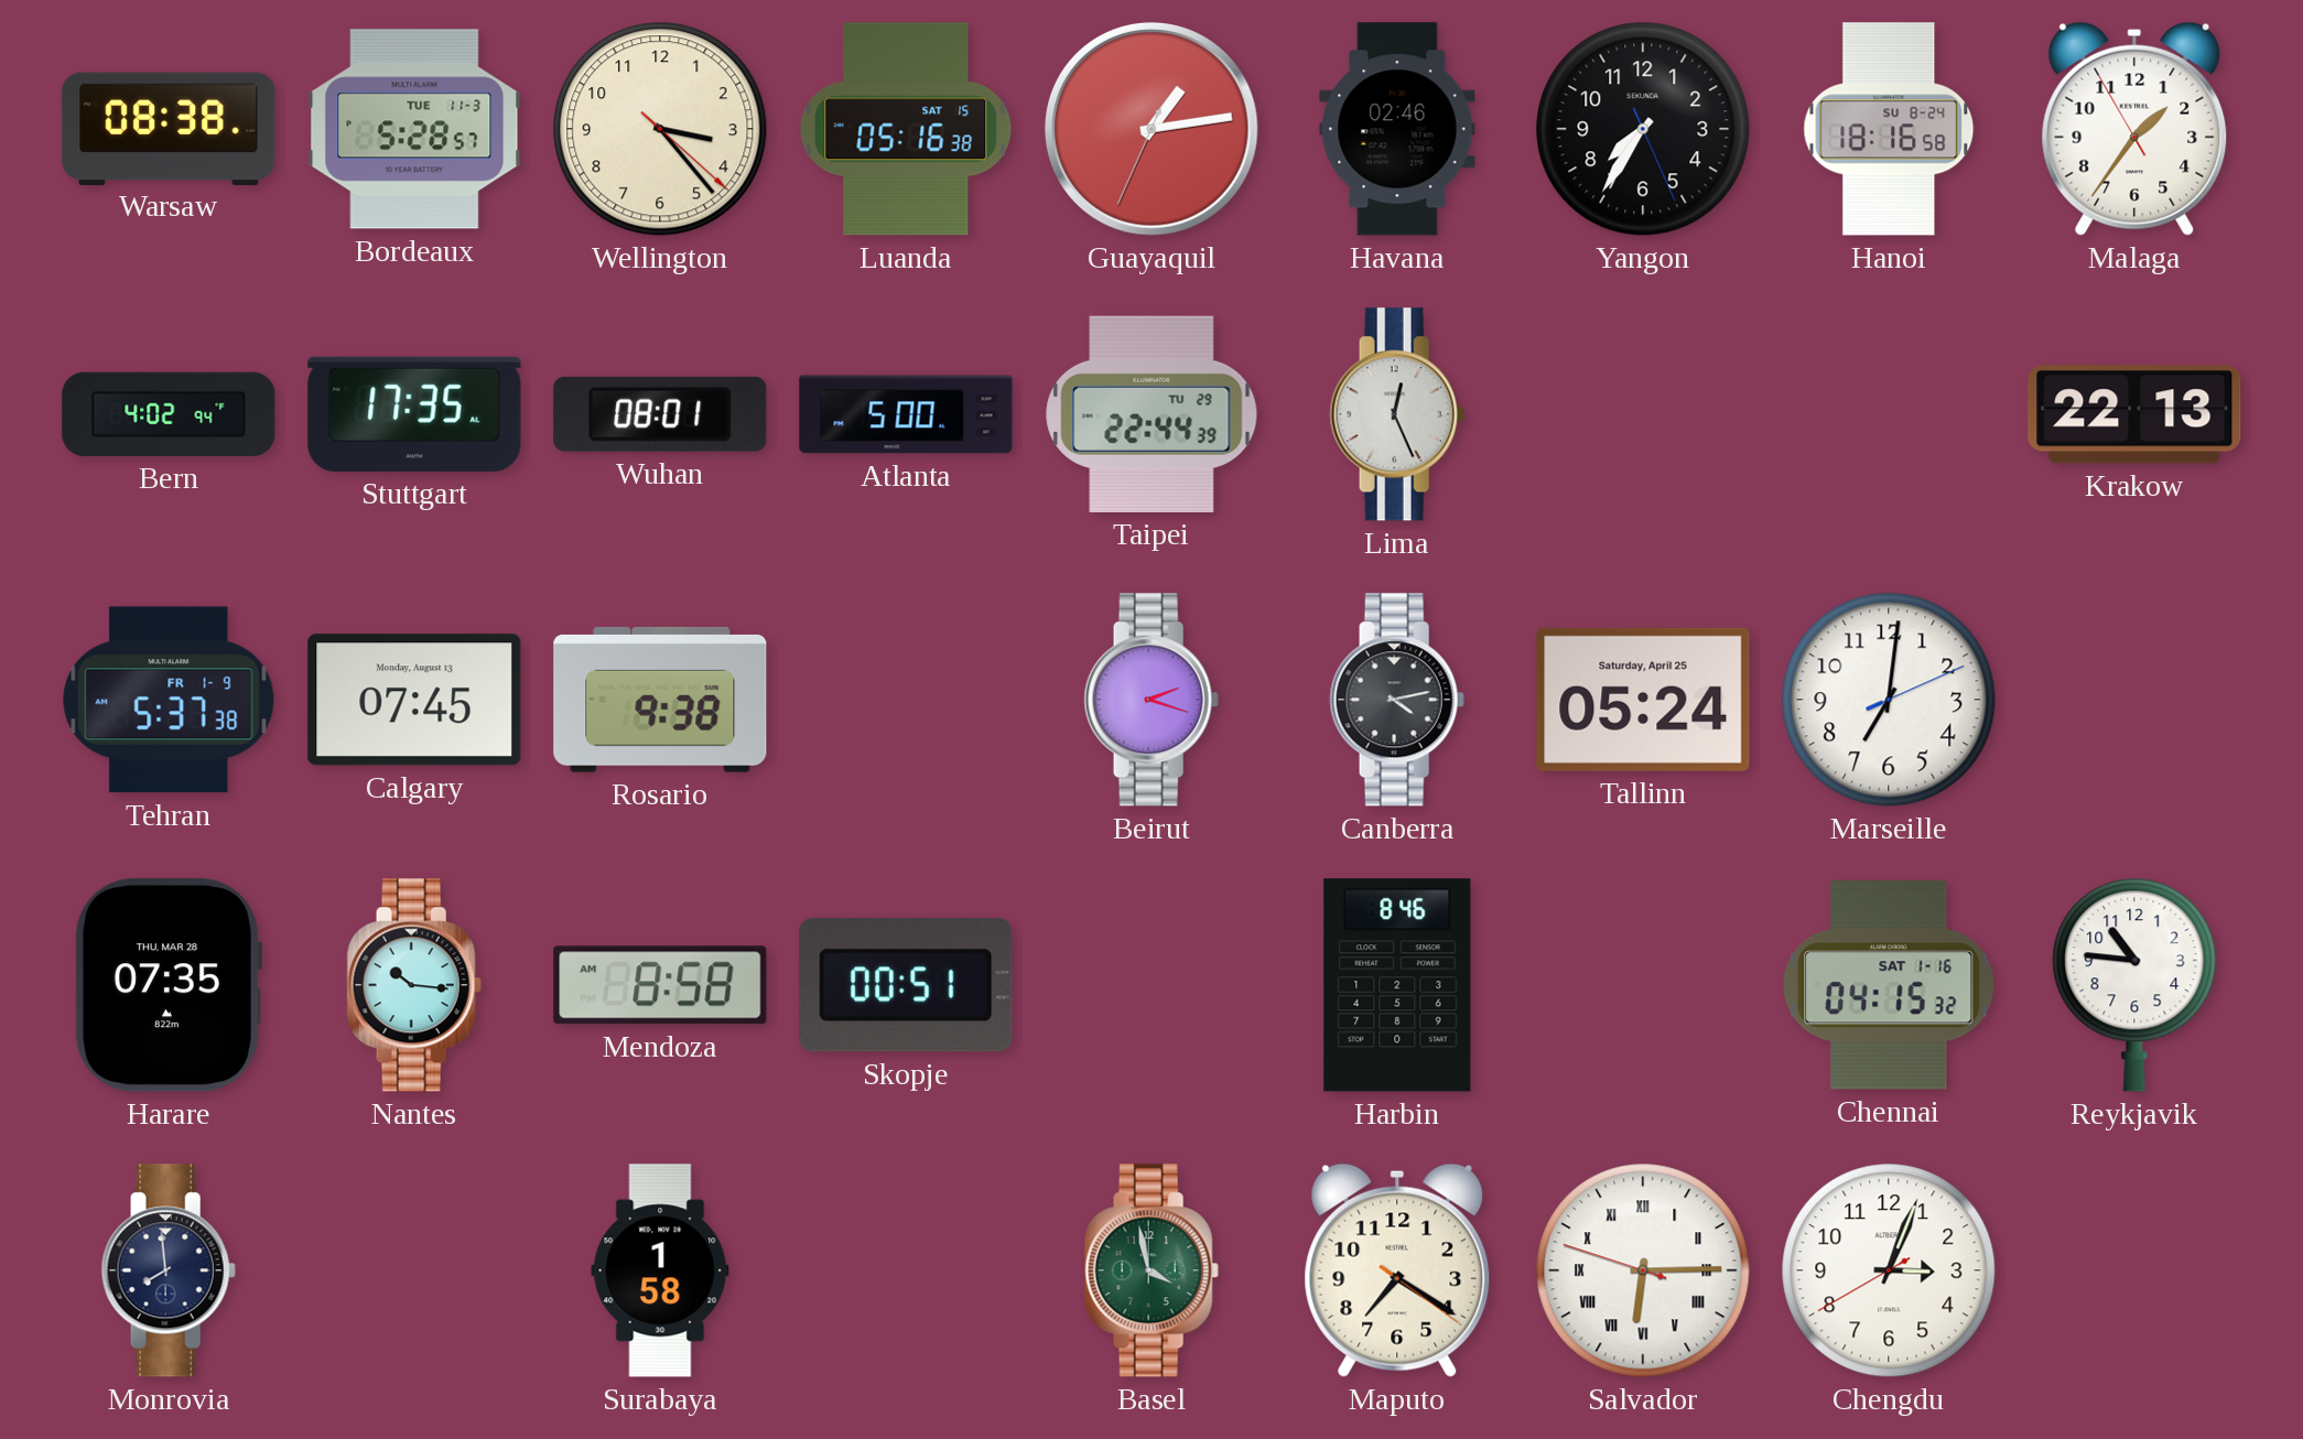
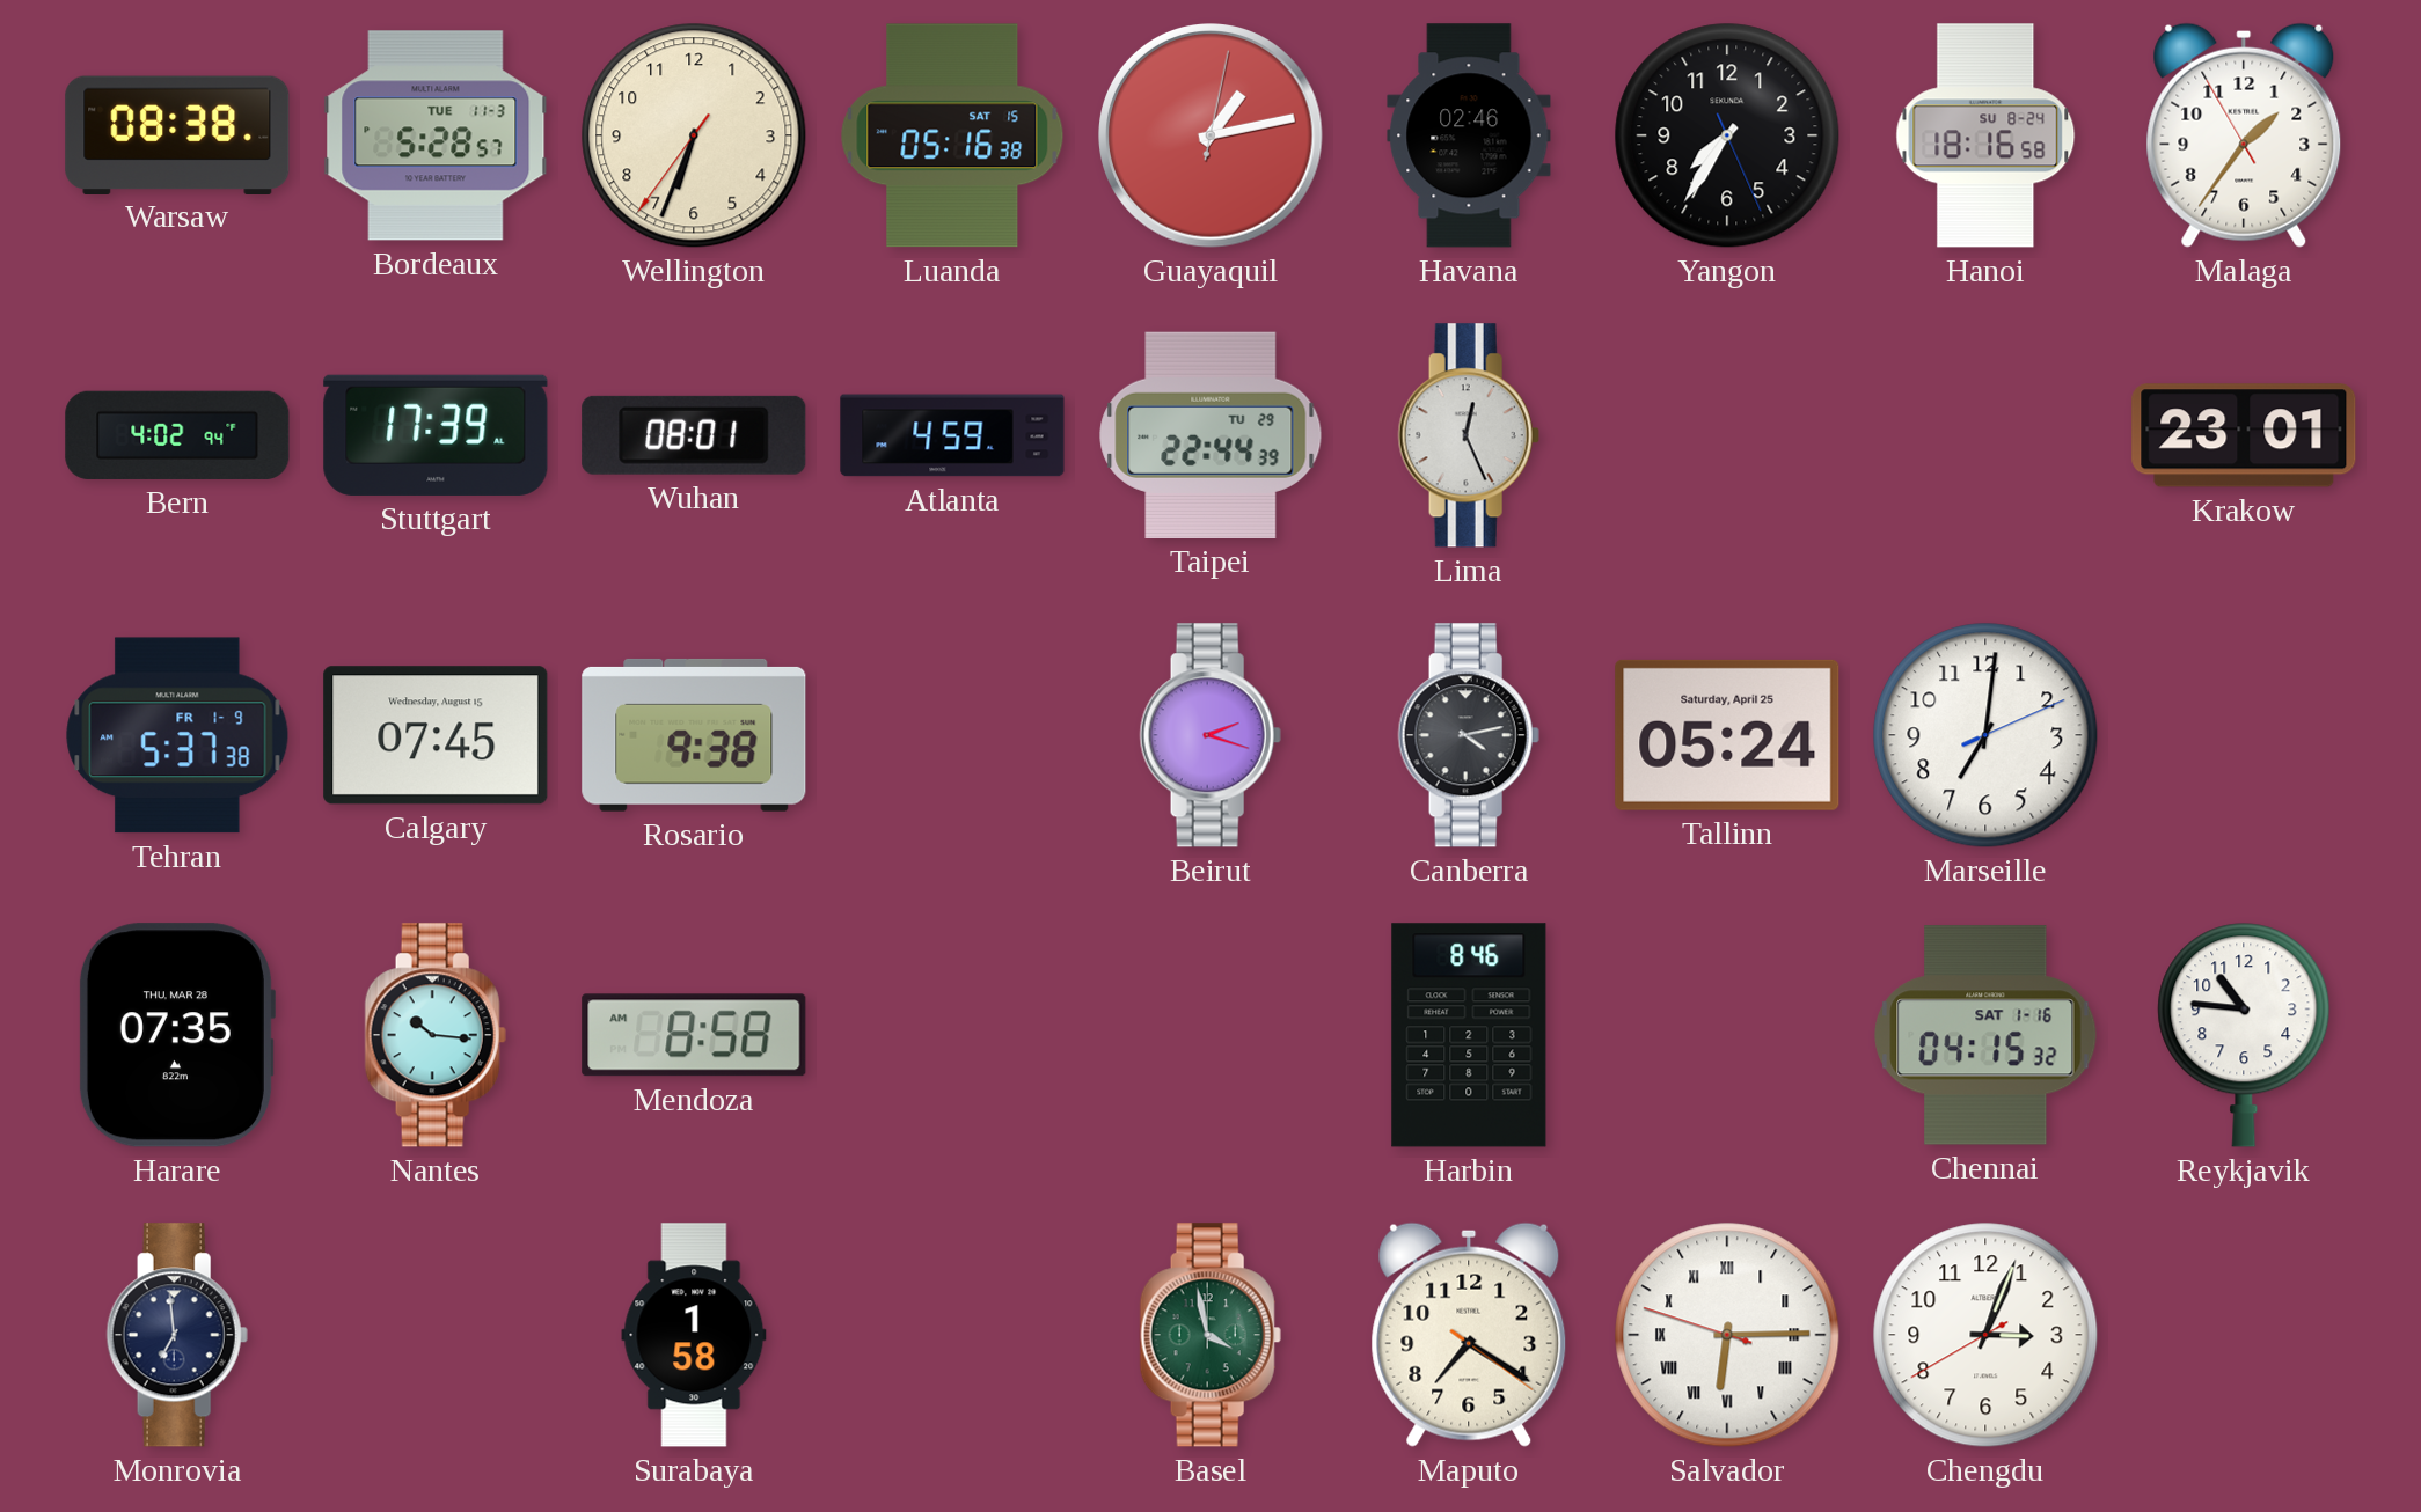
Wellington: 3:23 -> 6:33
Guayaquil: 1:13:34 -> 1:13:02
Stuttgart: 17:35 -> 17:39
Atlanta: 5:00 -> 4:59
Krakow: 22:13 -> 23:01
Calgary date: Monday, August 13 -> Wednesday, August 15
Skopje: 00:51 -> none
Monrovia: 7:59 -> 6:59
